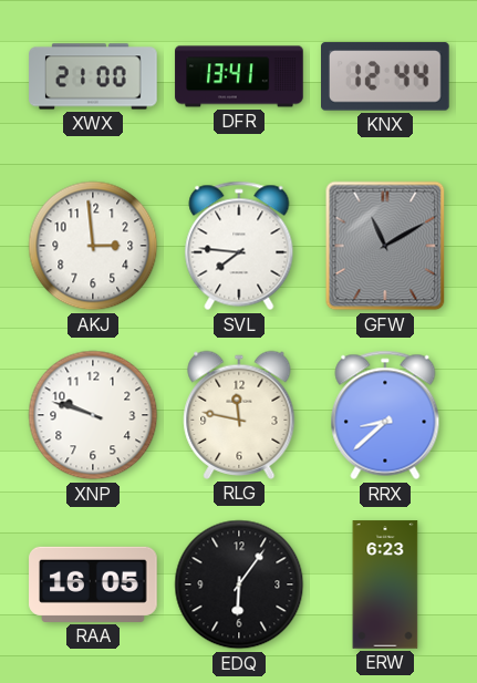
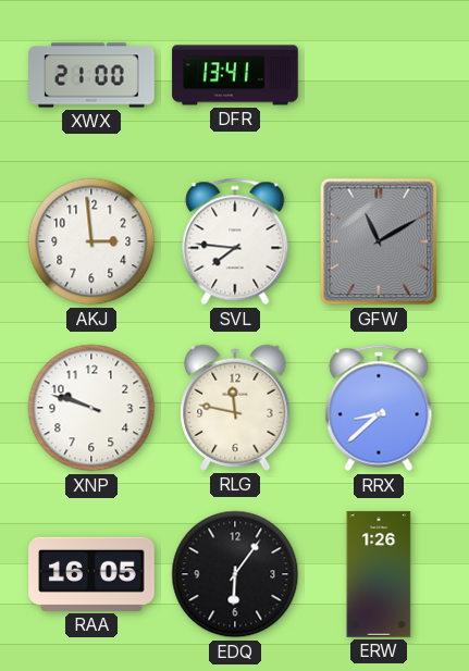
KNX: 12:44 -> none
ERW: 6:23 -> 1:26
